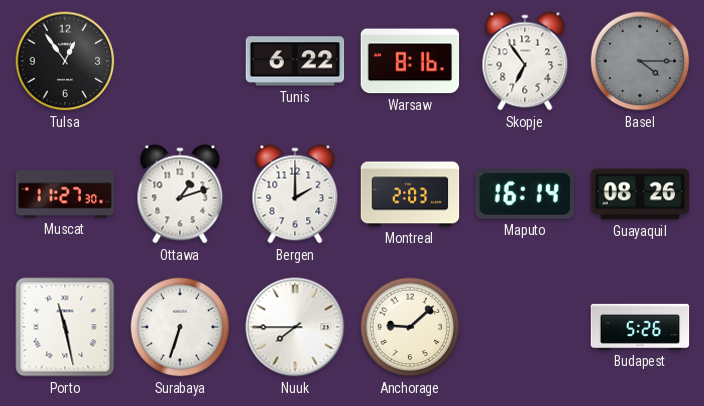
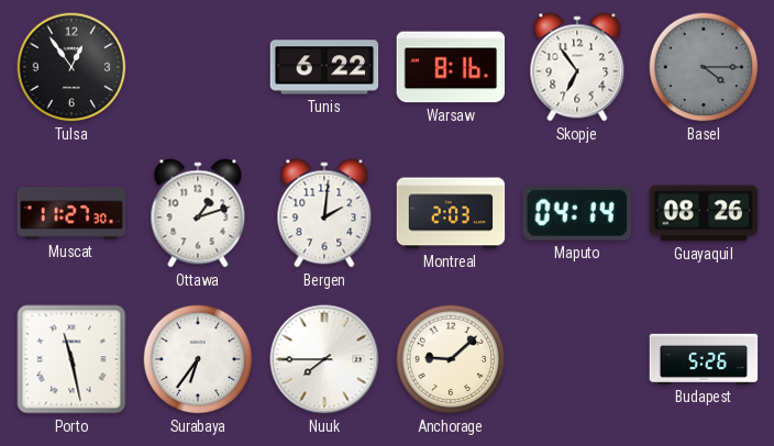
Bergen: 2:00 -> 2:01
Maputo: 16:14 -> 04:14
Surabaya: 6:33 -> 6:36
